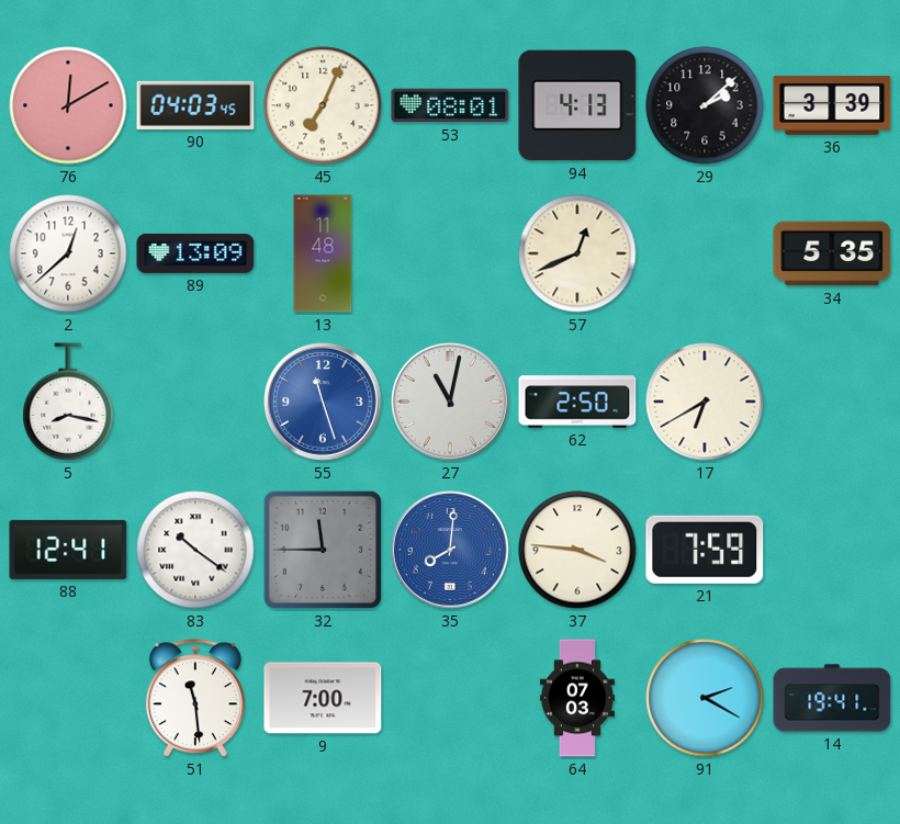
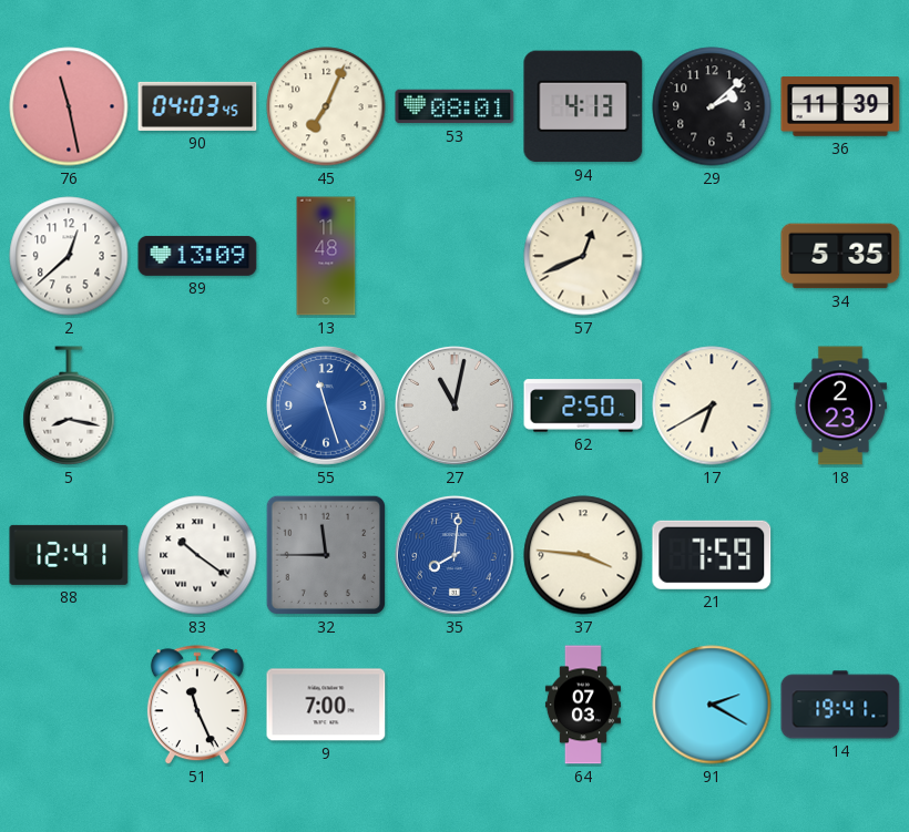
76: 12:10 -> 11:28
36: 3:39 -> 11:39
18: none -> 2:23
51: 11:29 -> 11:26
